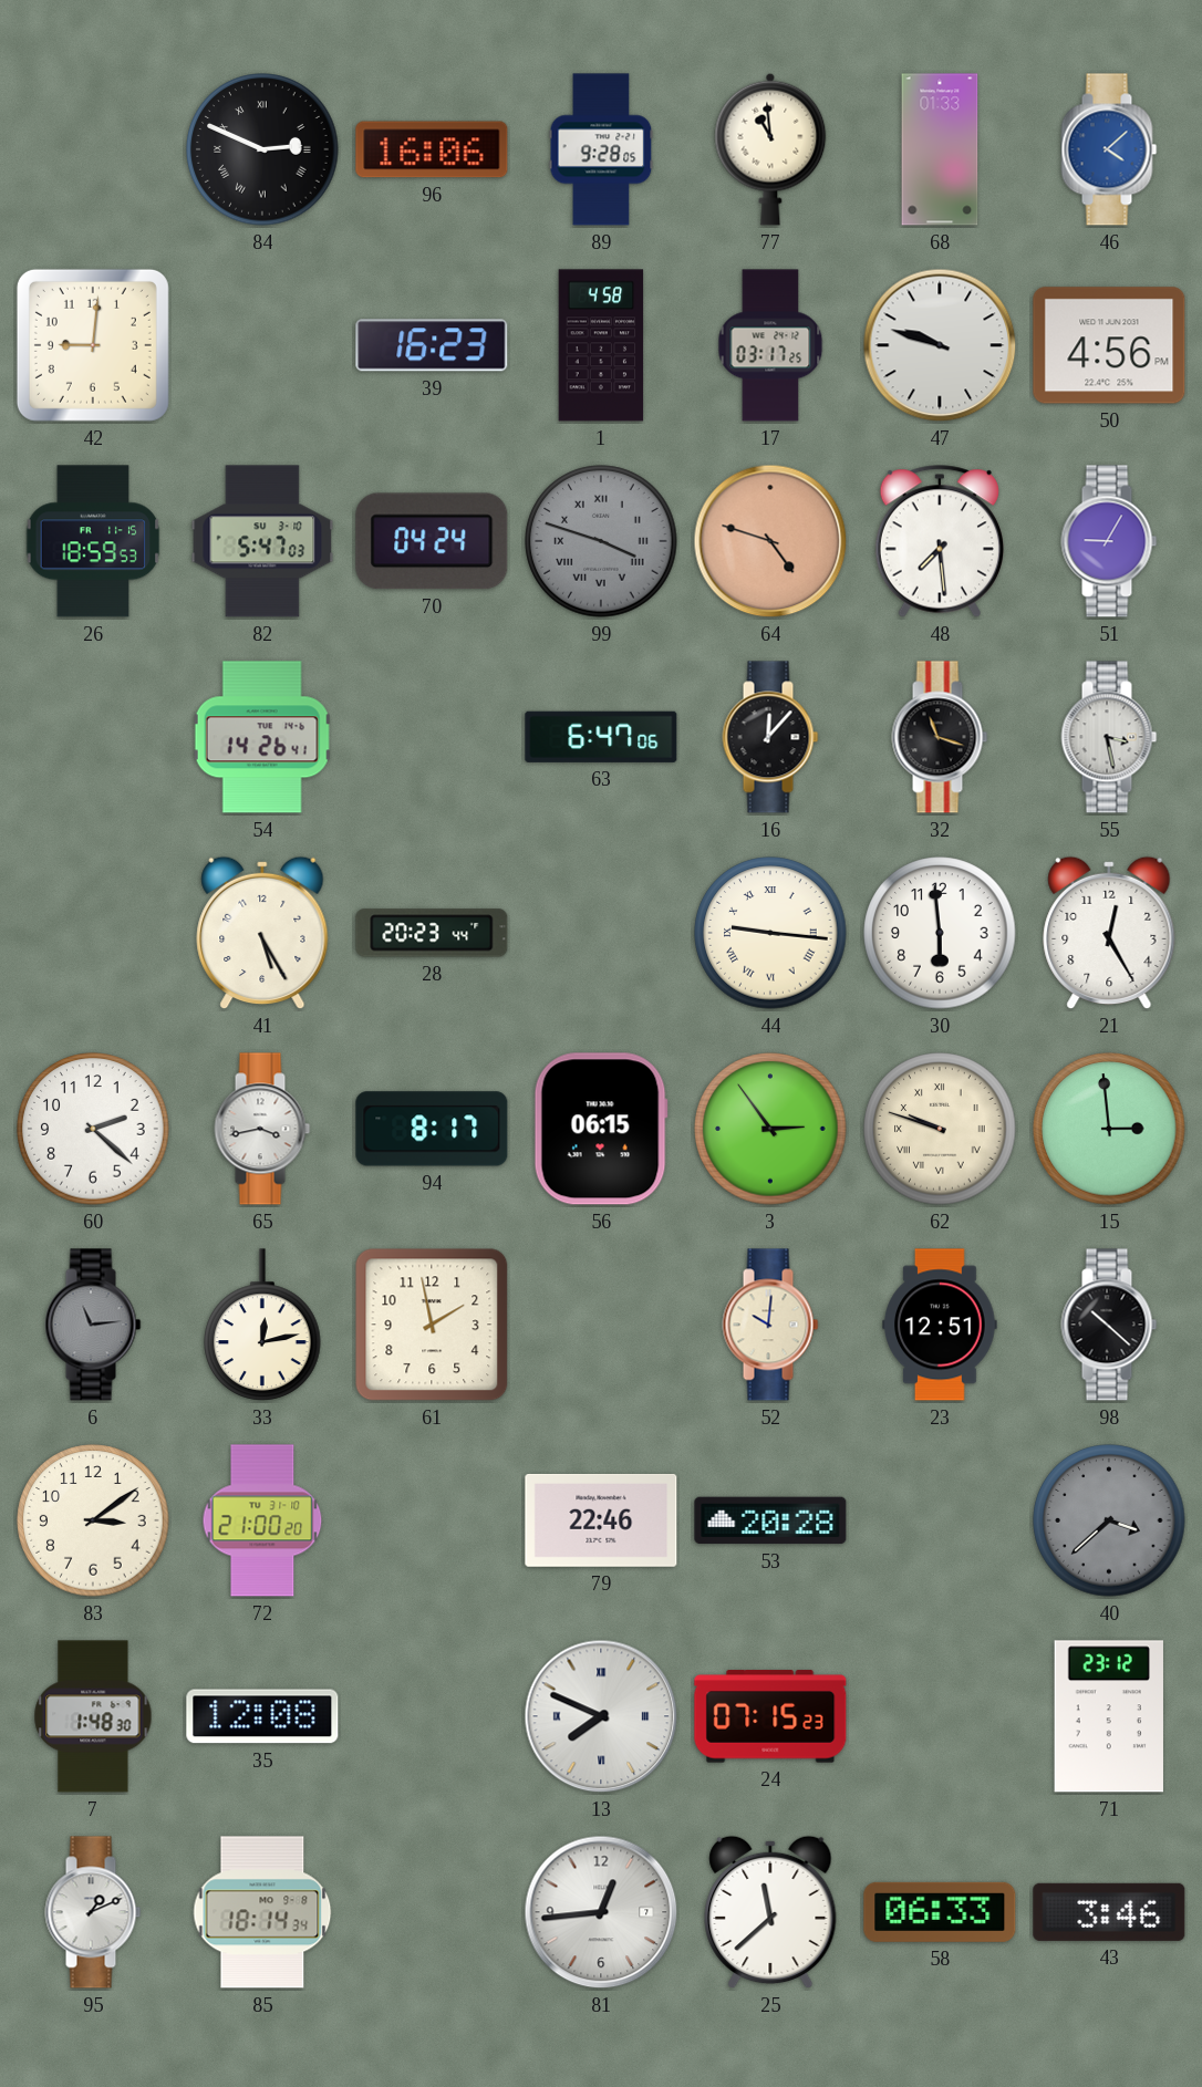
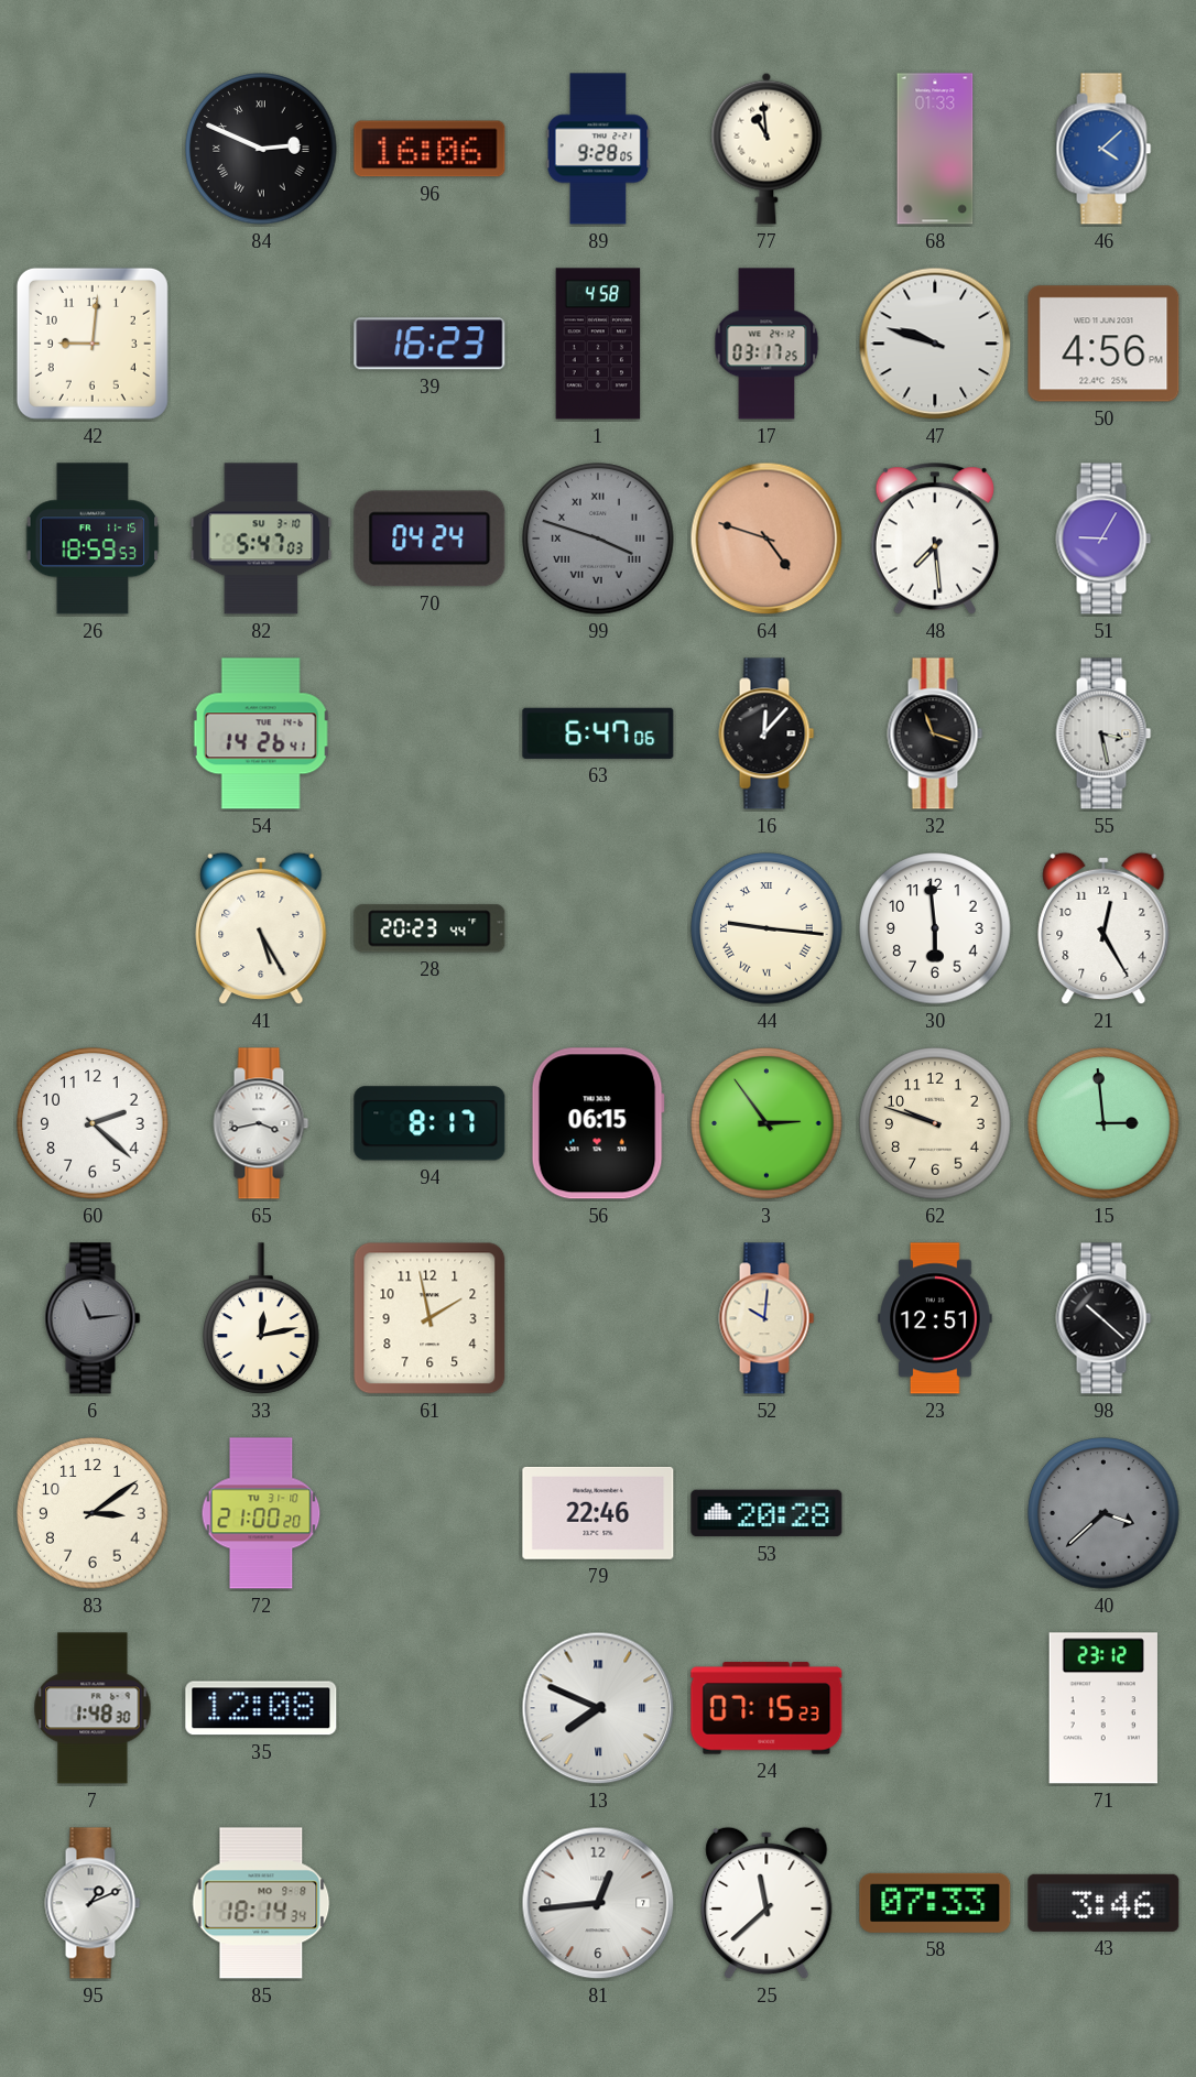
62 numerals: Roman -> Arabic
58: 06:33 -> 07:33
